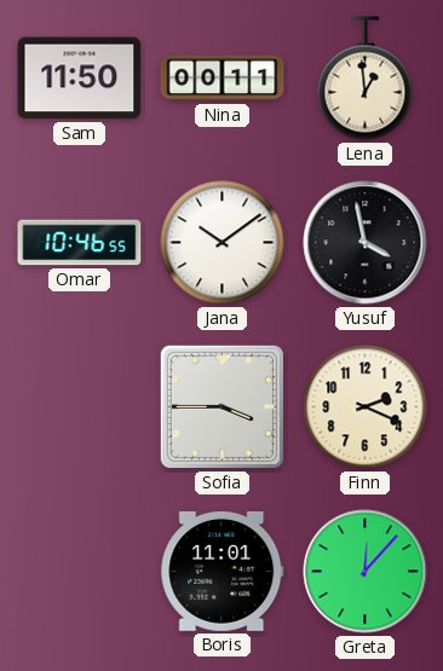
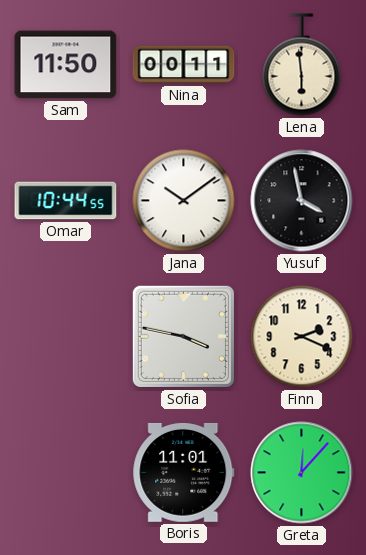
Lena: 12:59 -> 5:59
Omar: 10:46 -> 10:44
Sofia: 3:45 -> 3:47
